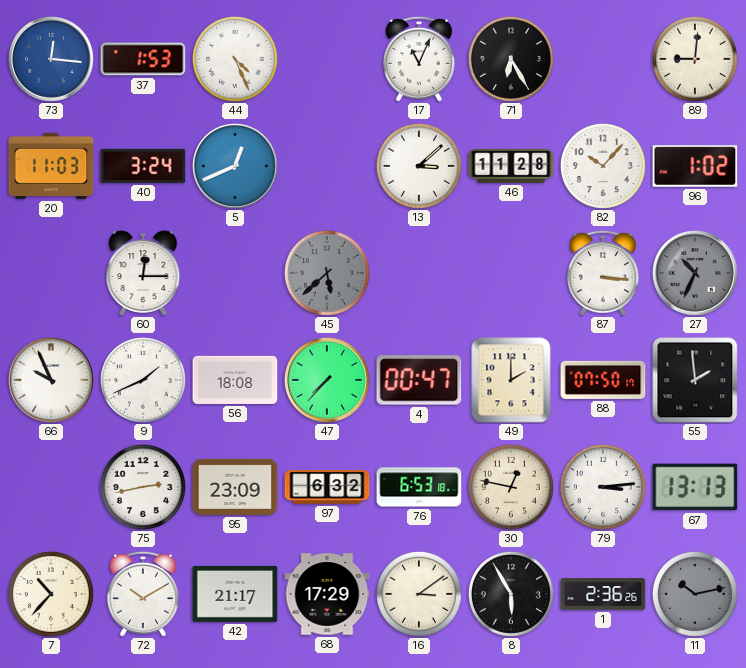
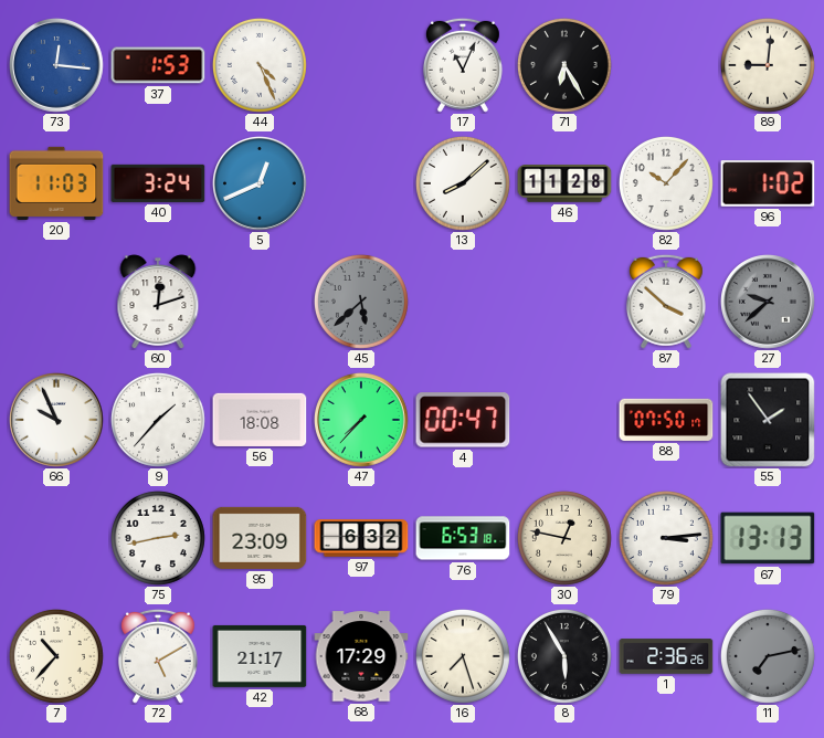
13: 3:08 -> 8:08
60: 12:15 -> 12:12
87: 3:16 -> 3:52
27: 10:34 -> 9:38
9: 1:41 -> 1:37
49: 2:00 -> none
55: 1:59 -> 1:54
72: 10:10 -> 5:10
16: 3:09 -> 7:27
11: 10:13 -> 7:13
